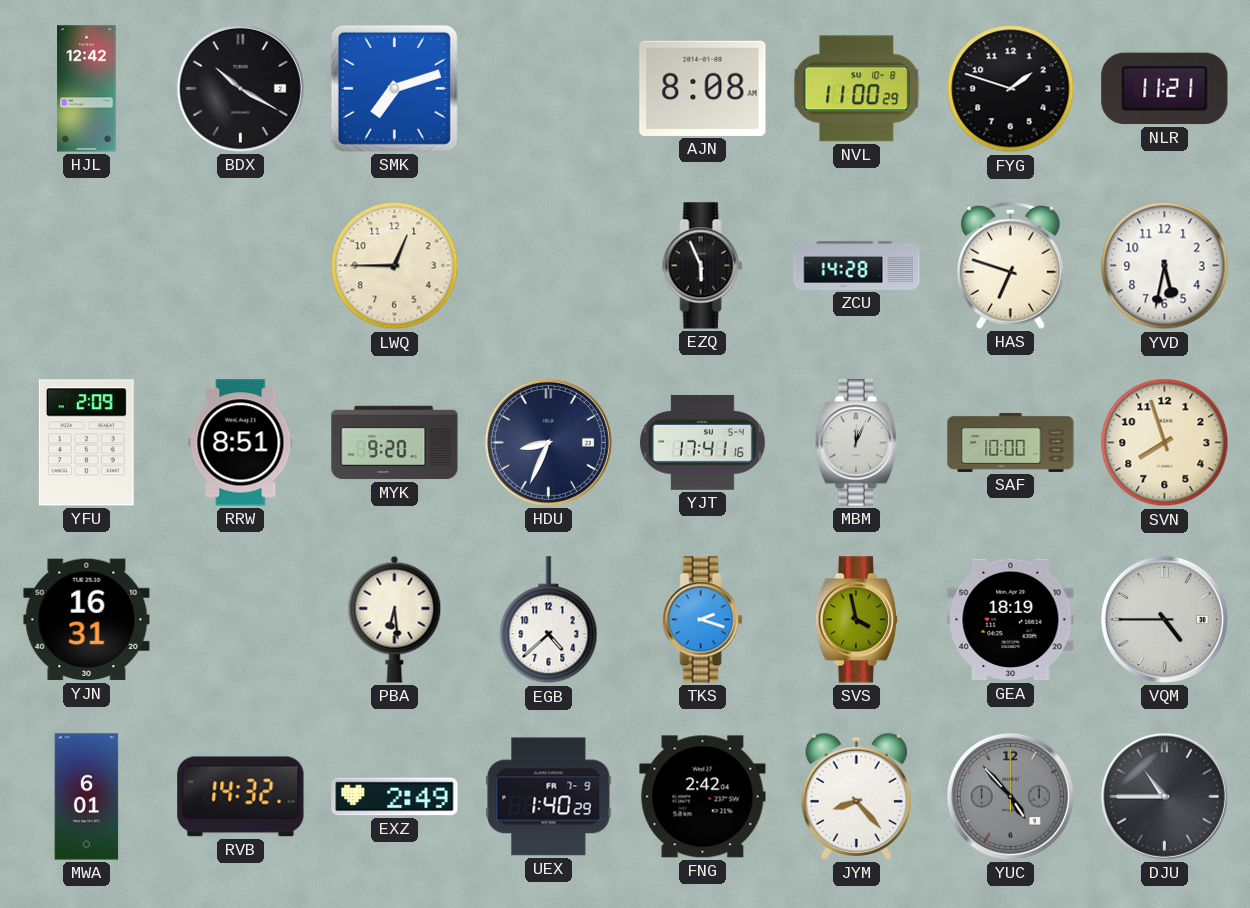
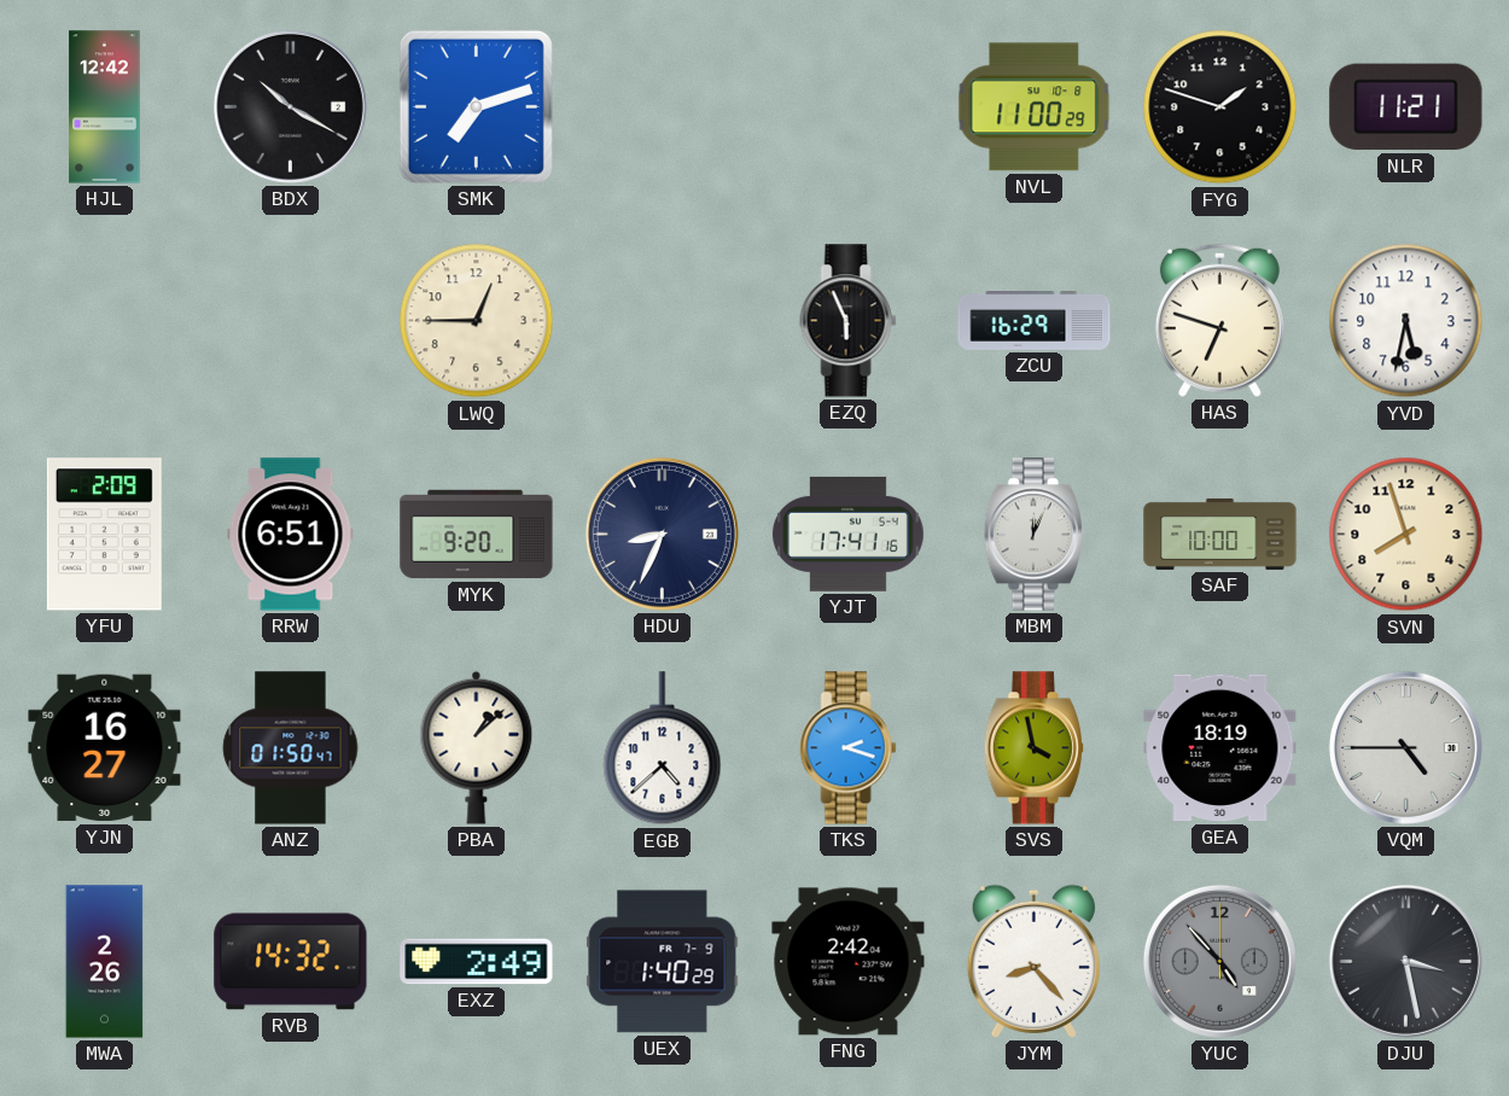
AJN: 8:08 -> none
ZCU: 14:28 -> 16:29
RRW: 8:51 -> 6:51
YJN: 16:31 -> 16:27
ANZ: none -> 01:50
PBA: 6:29 -> 1:08
MWA: 6:01 -> 2:26
DJU: 10:45 -> 3:28
